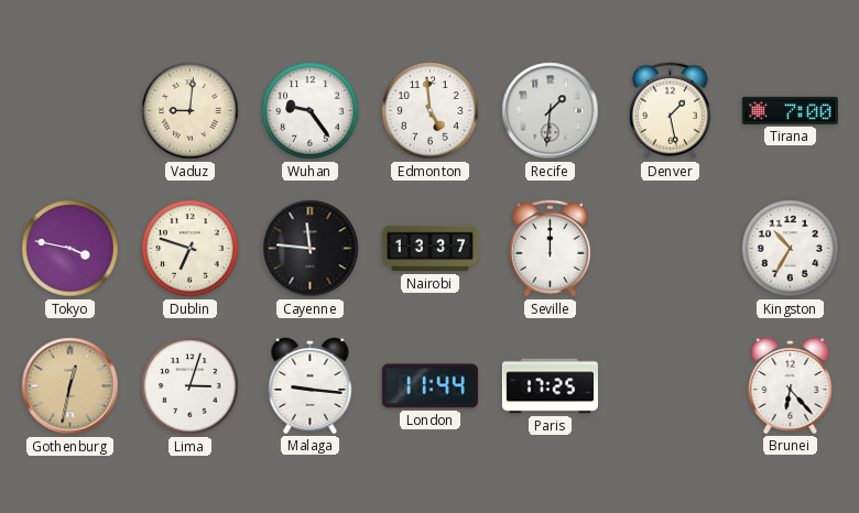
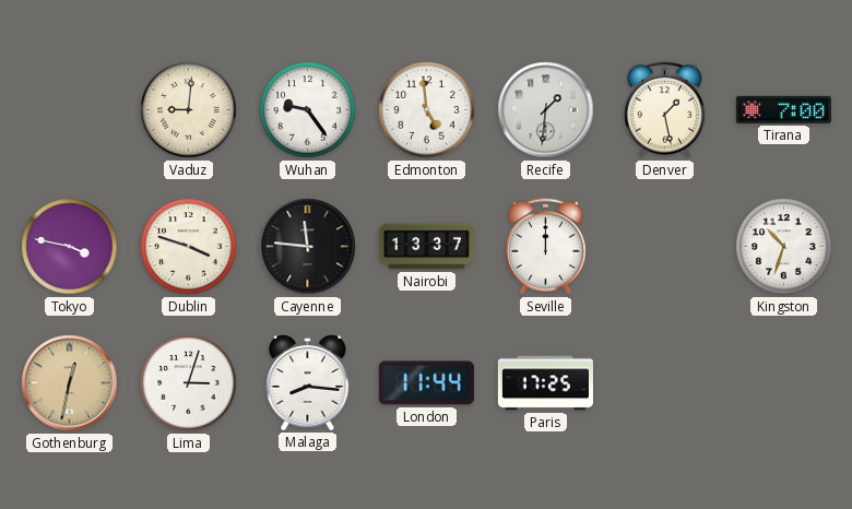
Dublin: 6:48 -> 3:48
Kingston: 10:35 -> 10:33
Malaga: 9:16 -> 8:16
Brunei: 6:23 -> none
